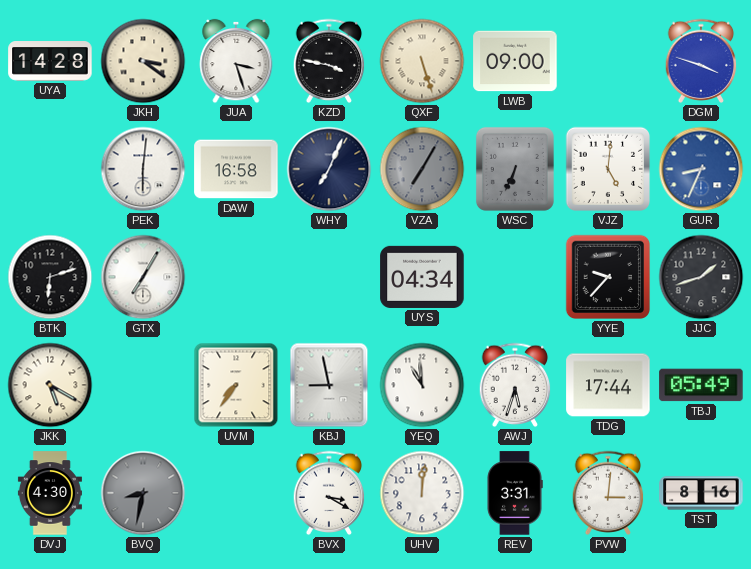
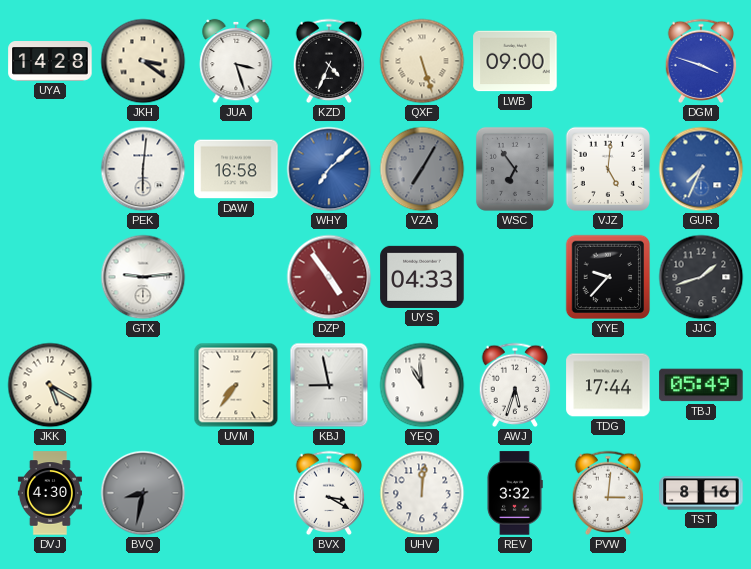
KZD: 3:47 -> 4:34
WHY: 7:04 -> 7:08
WHY dial: navy -> blue
WSC: 6:34 -> 6:54
GUR: 8:34 -> 7:34
BTK: 6:12 -> none
GTX: 7:05 -> 9:14
DZP: none -> 4:54
UYS: 04:34 -> 04:33
REV: 3:31 -> 3:32
